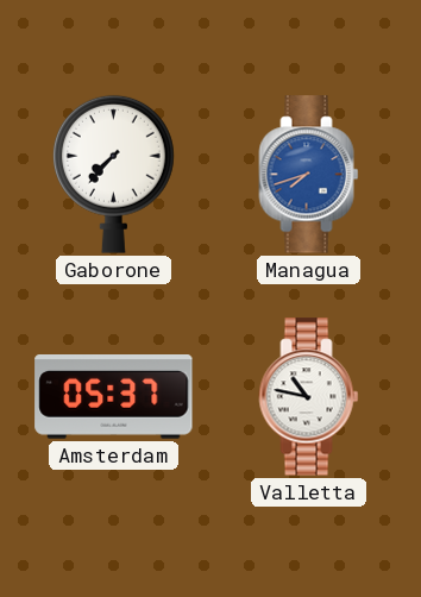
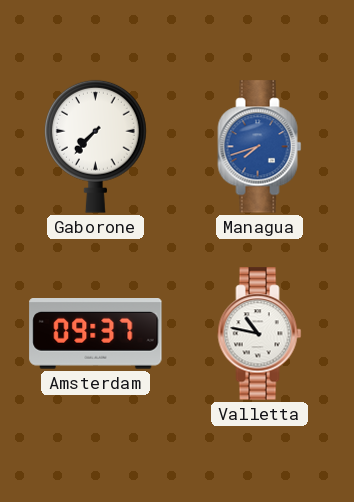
Amsterdam: 05:37 -> 09:37
